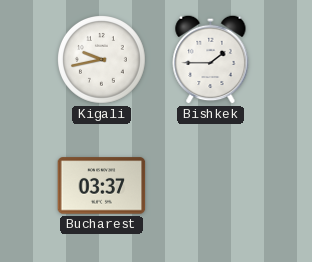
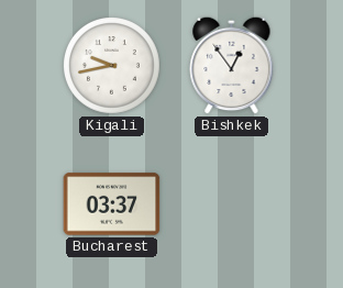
Bishkek: 1:45 -> 12:54
